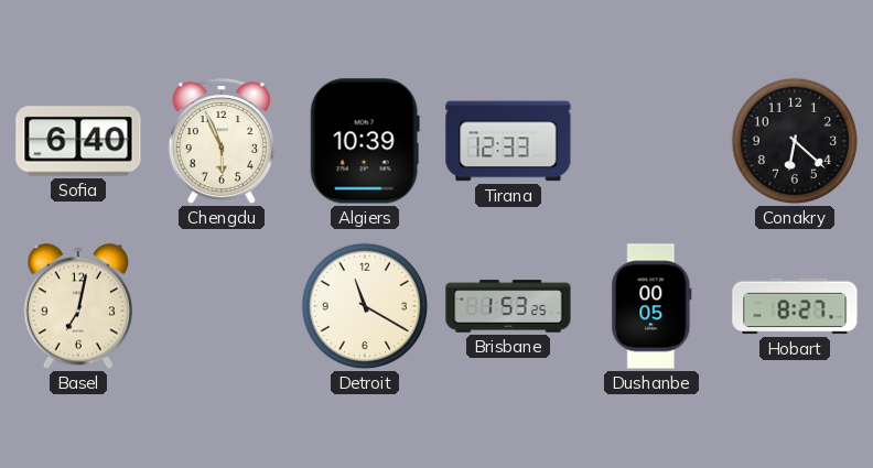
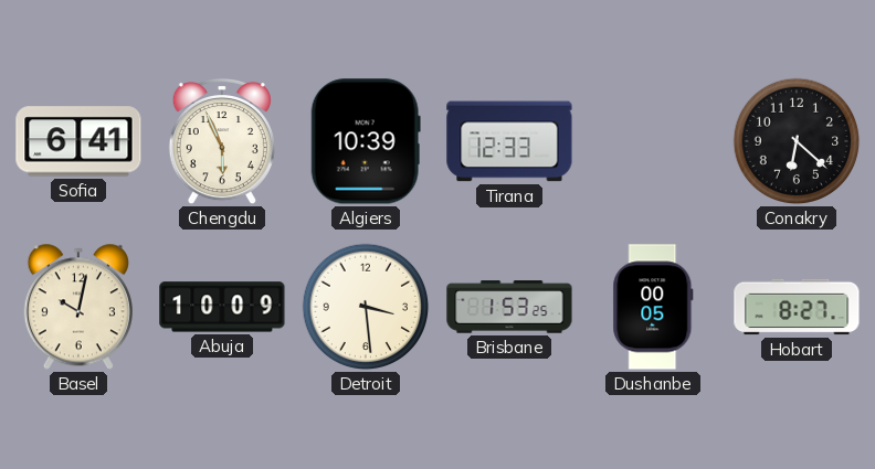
Sofia: 6:40 -> 6:41
Basel: 7:02 -> 10:02
Abuja: none -> 10:09
Detroit: 11:20 -> 3:29
